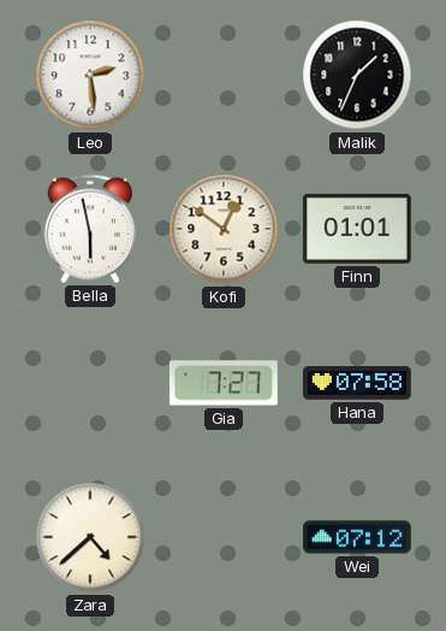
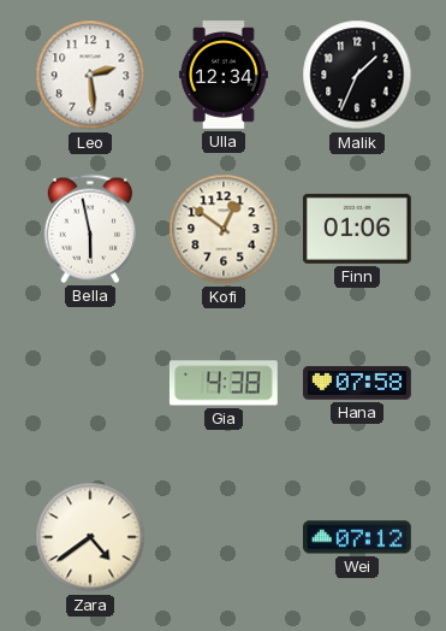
Ulla: none -> 12:34
Finn: 01:01 -> 01:06
Gia: 7:27 -> 4:38
Zara: 4:38 -> 4:39
